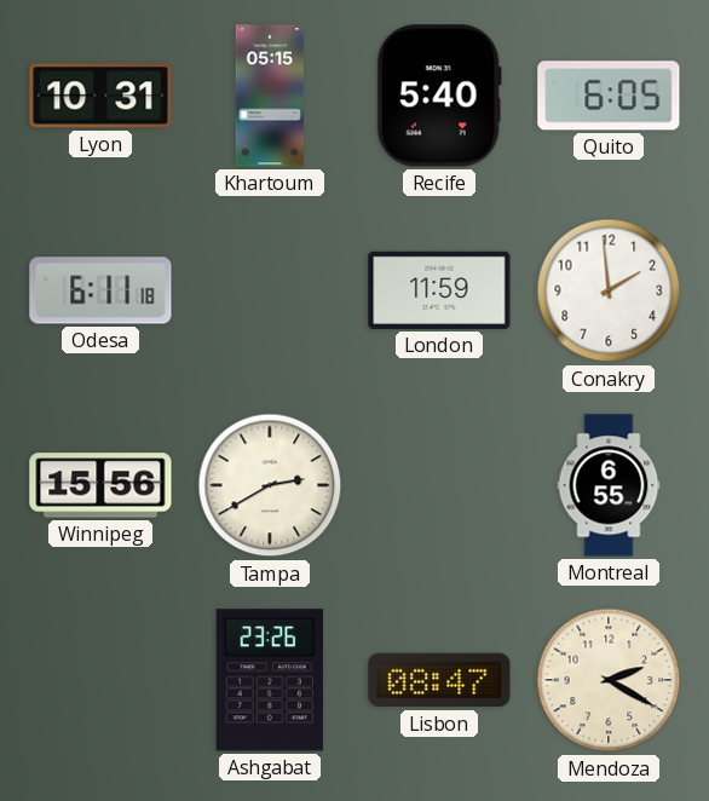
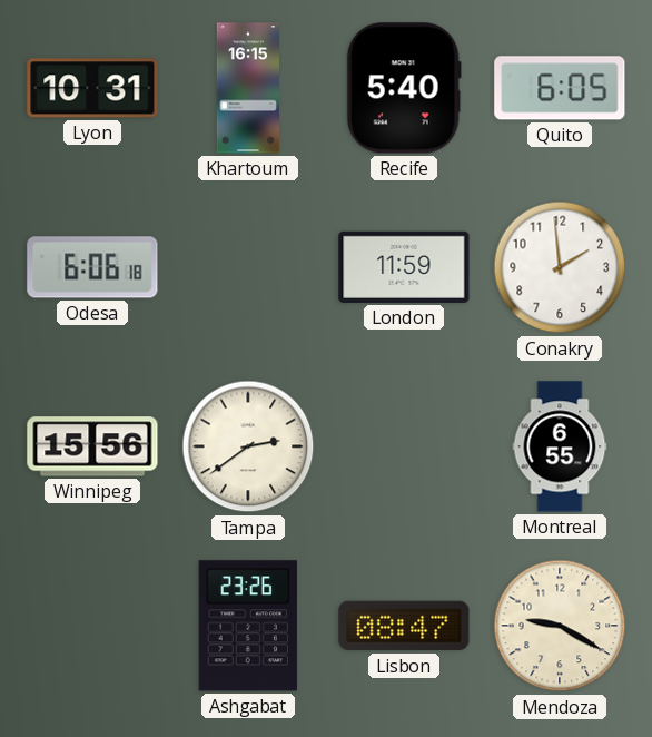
Khartoum: 05:15 -> 16:15
Odesa: 6:11 -> 6:06
Tampa: 2:40 -> 2:39
Mendoza: 2:20 -> 9:20
